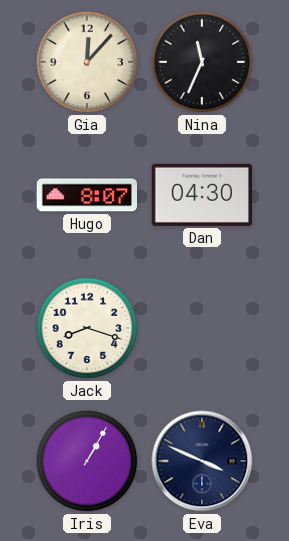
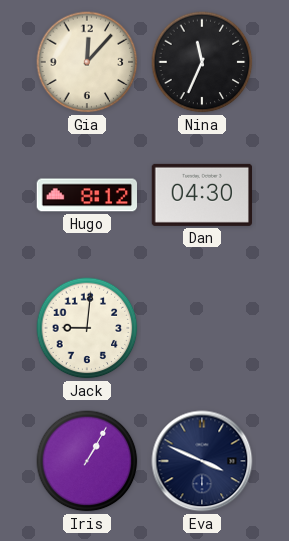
Hugo: 8:07 -> 8:12
Jack: 8:18 -> 9:01
